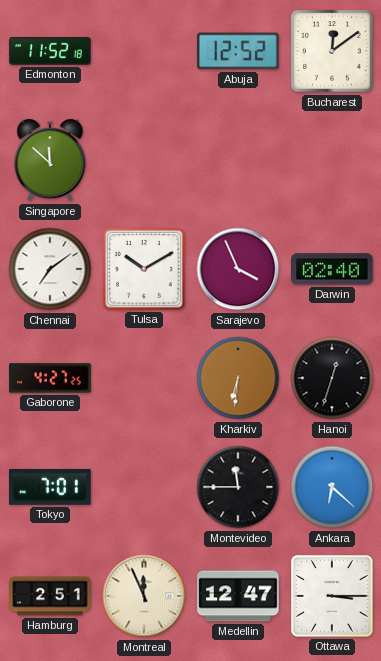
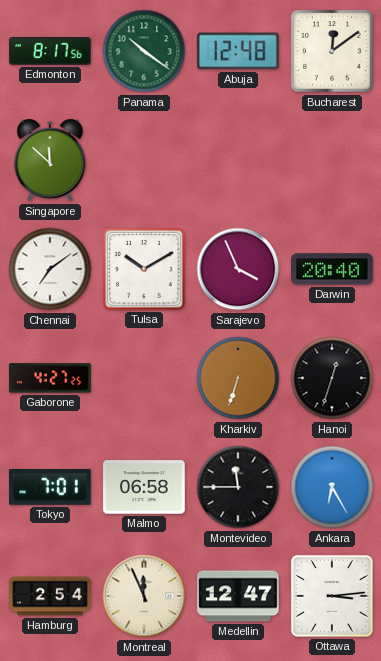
Edmonton: 11:52 -> 8:17
Panama: none -> 10:21
Abuja: 12:52 -> 12:48
Darwin: 02:40 -> 20:40
Kharkiv: 6:31 -> 6:33
Malmo: none -> 06:58
Ankara: 6:22 -> 6:25
Hamburg: 2:51 -> 2:54
Ottawa: 3:15 -> 3:14
